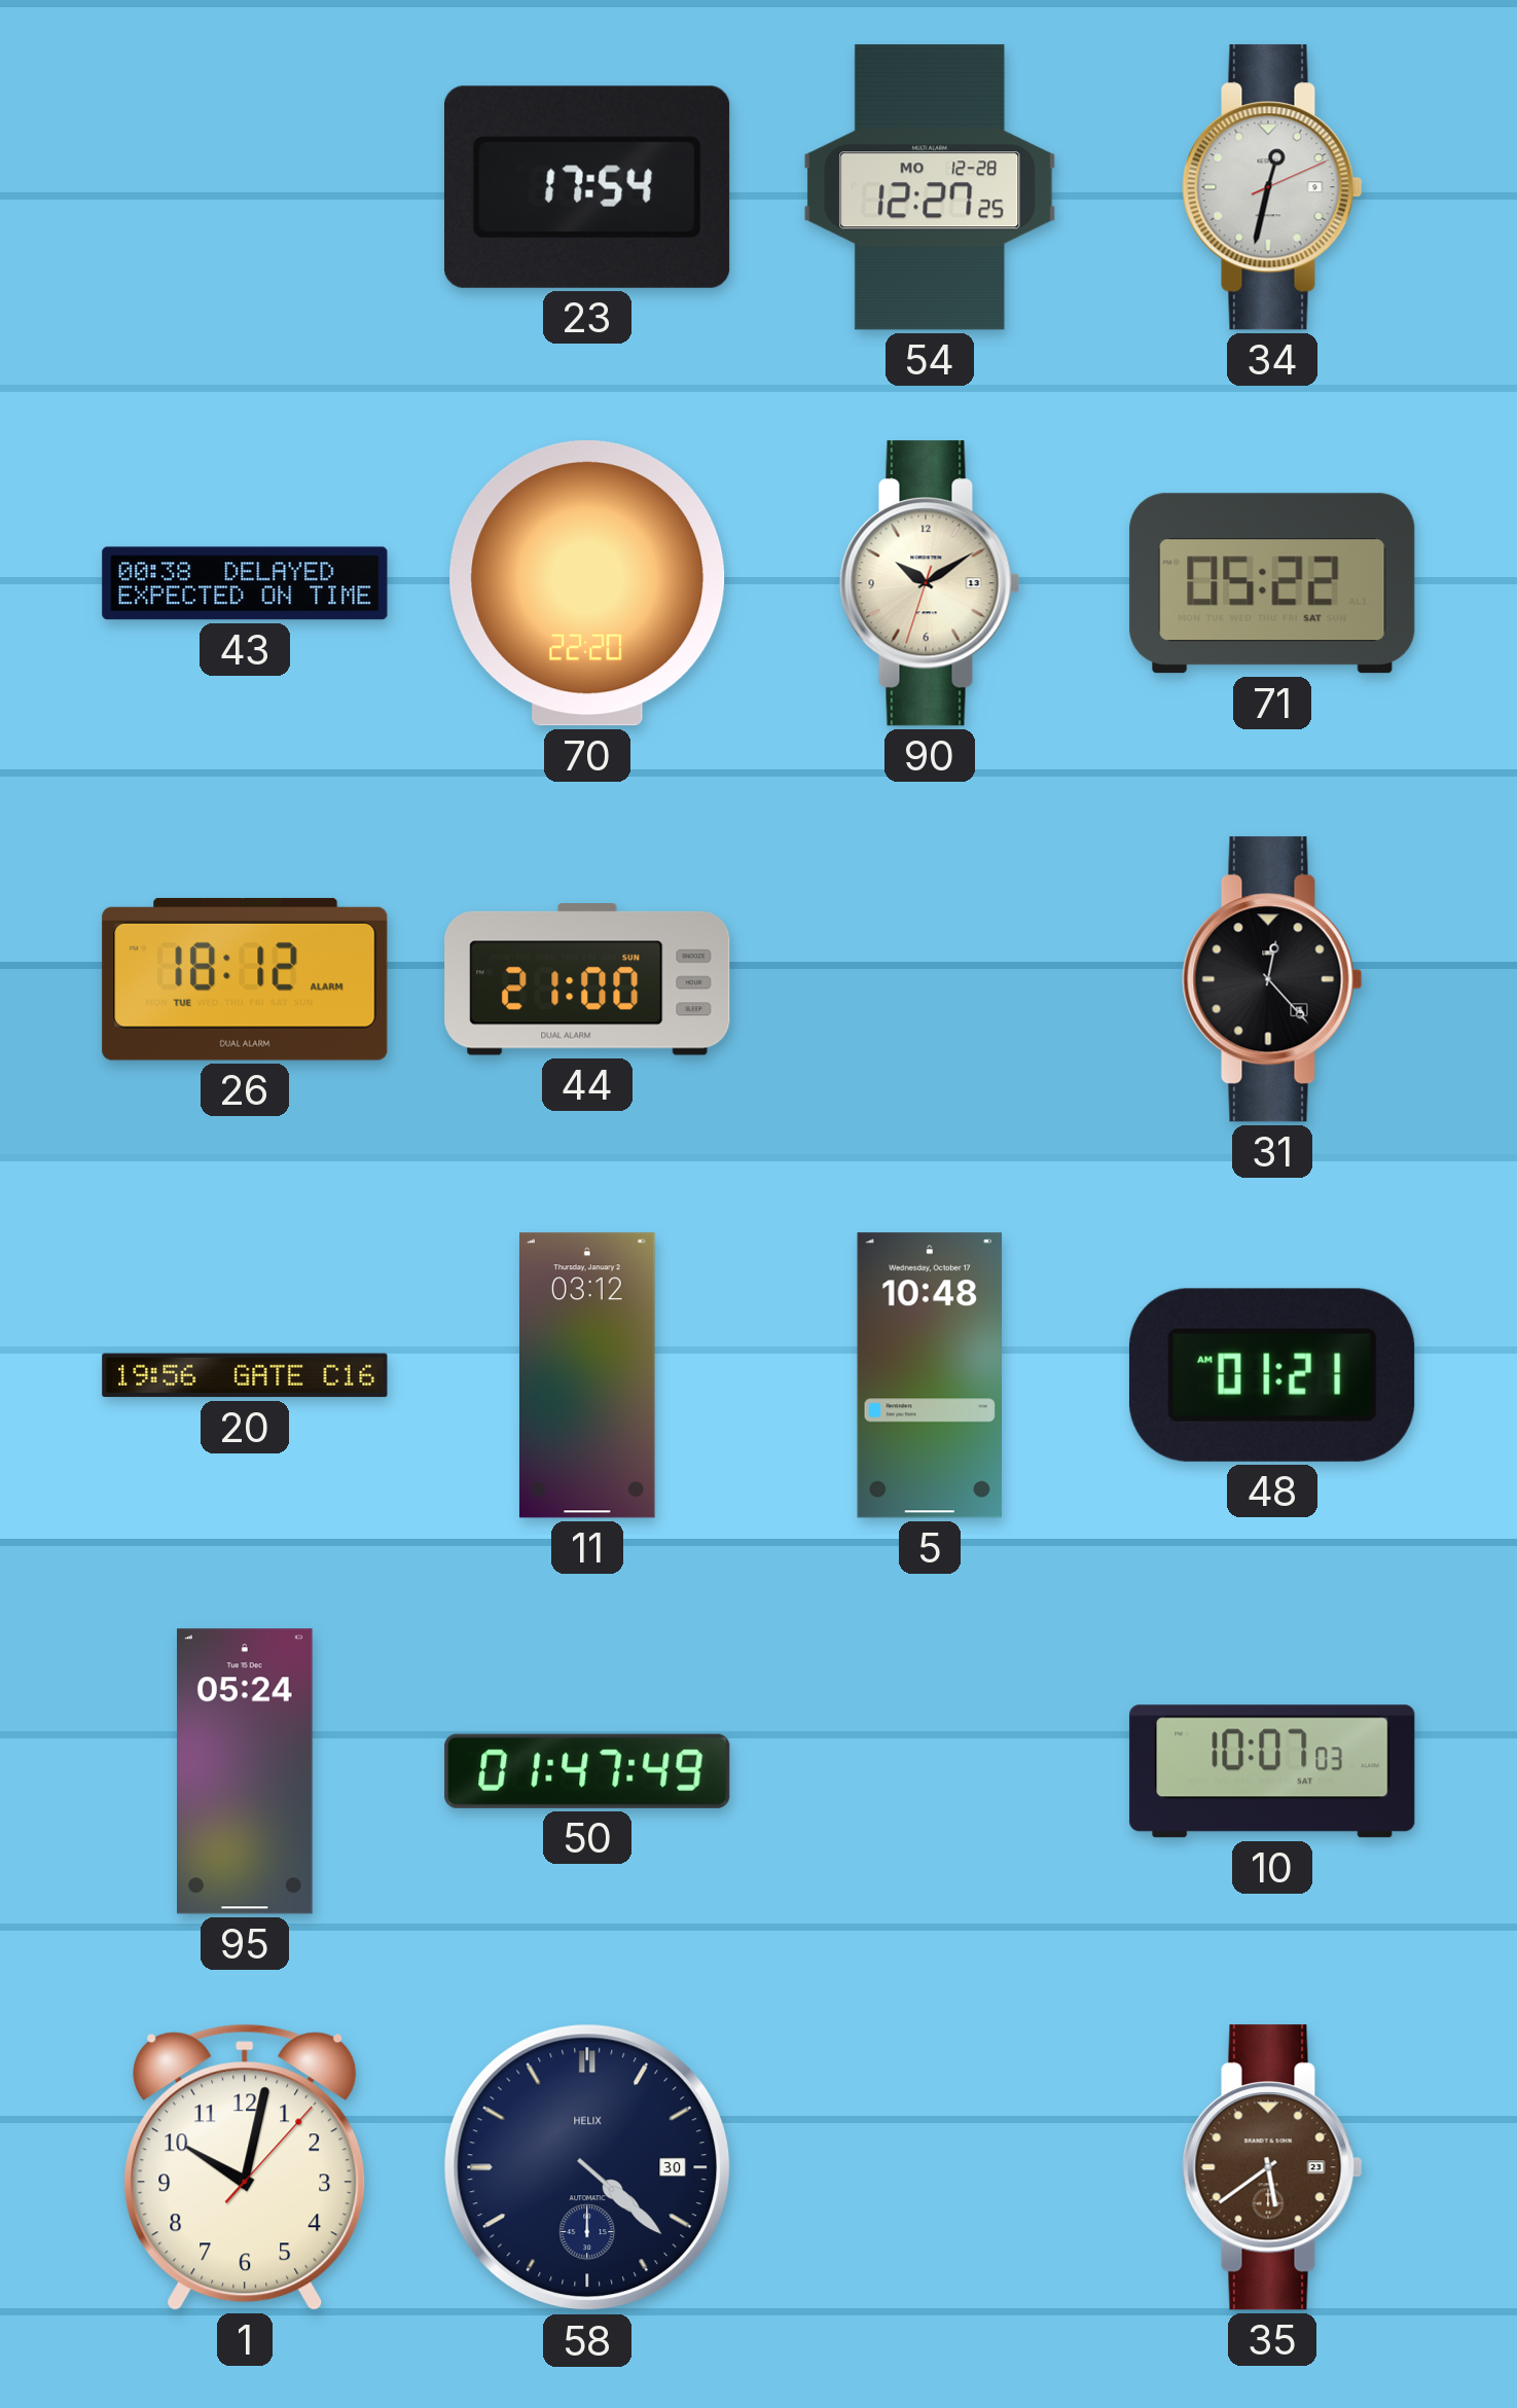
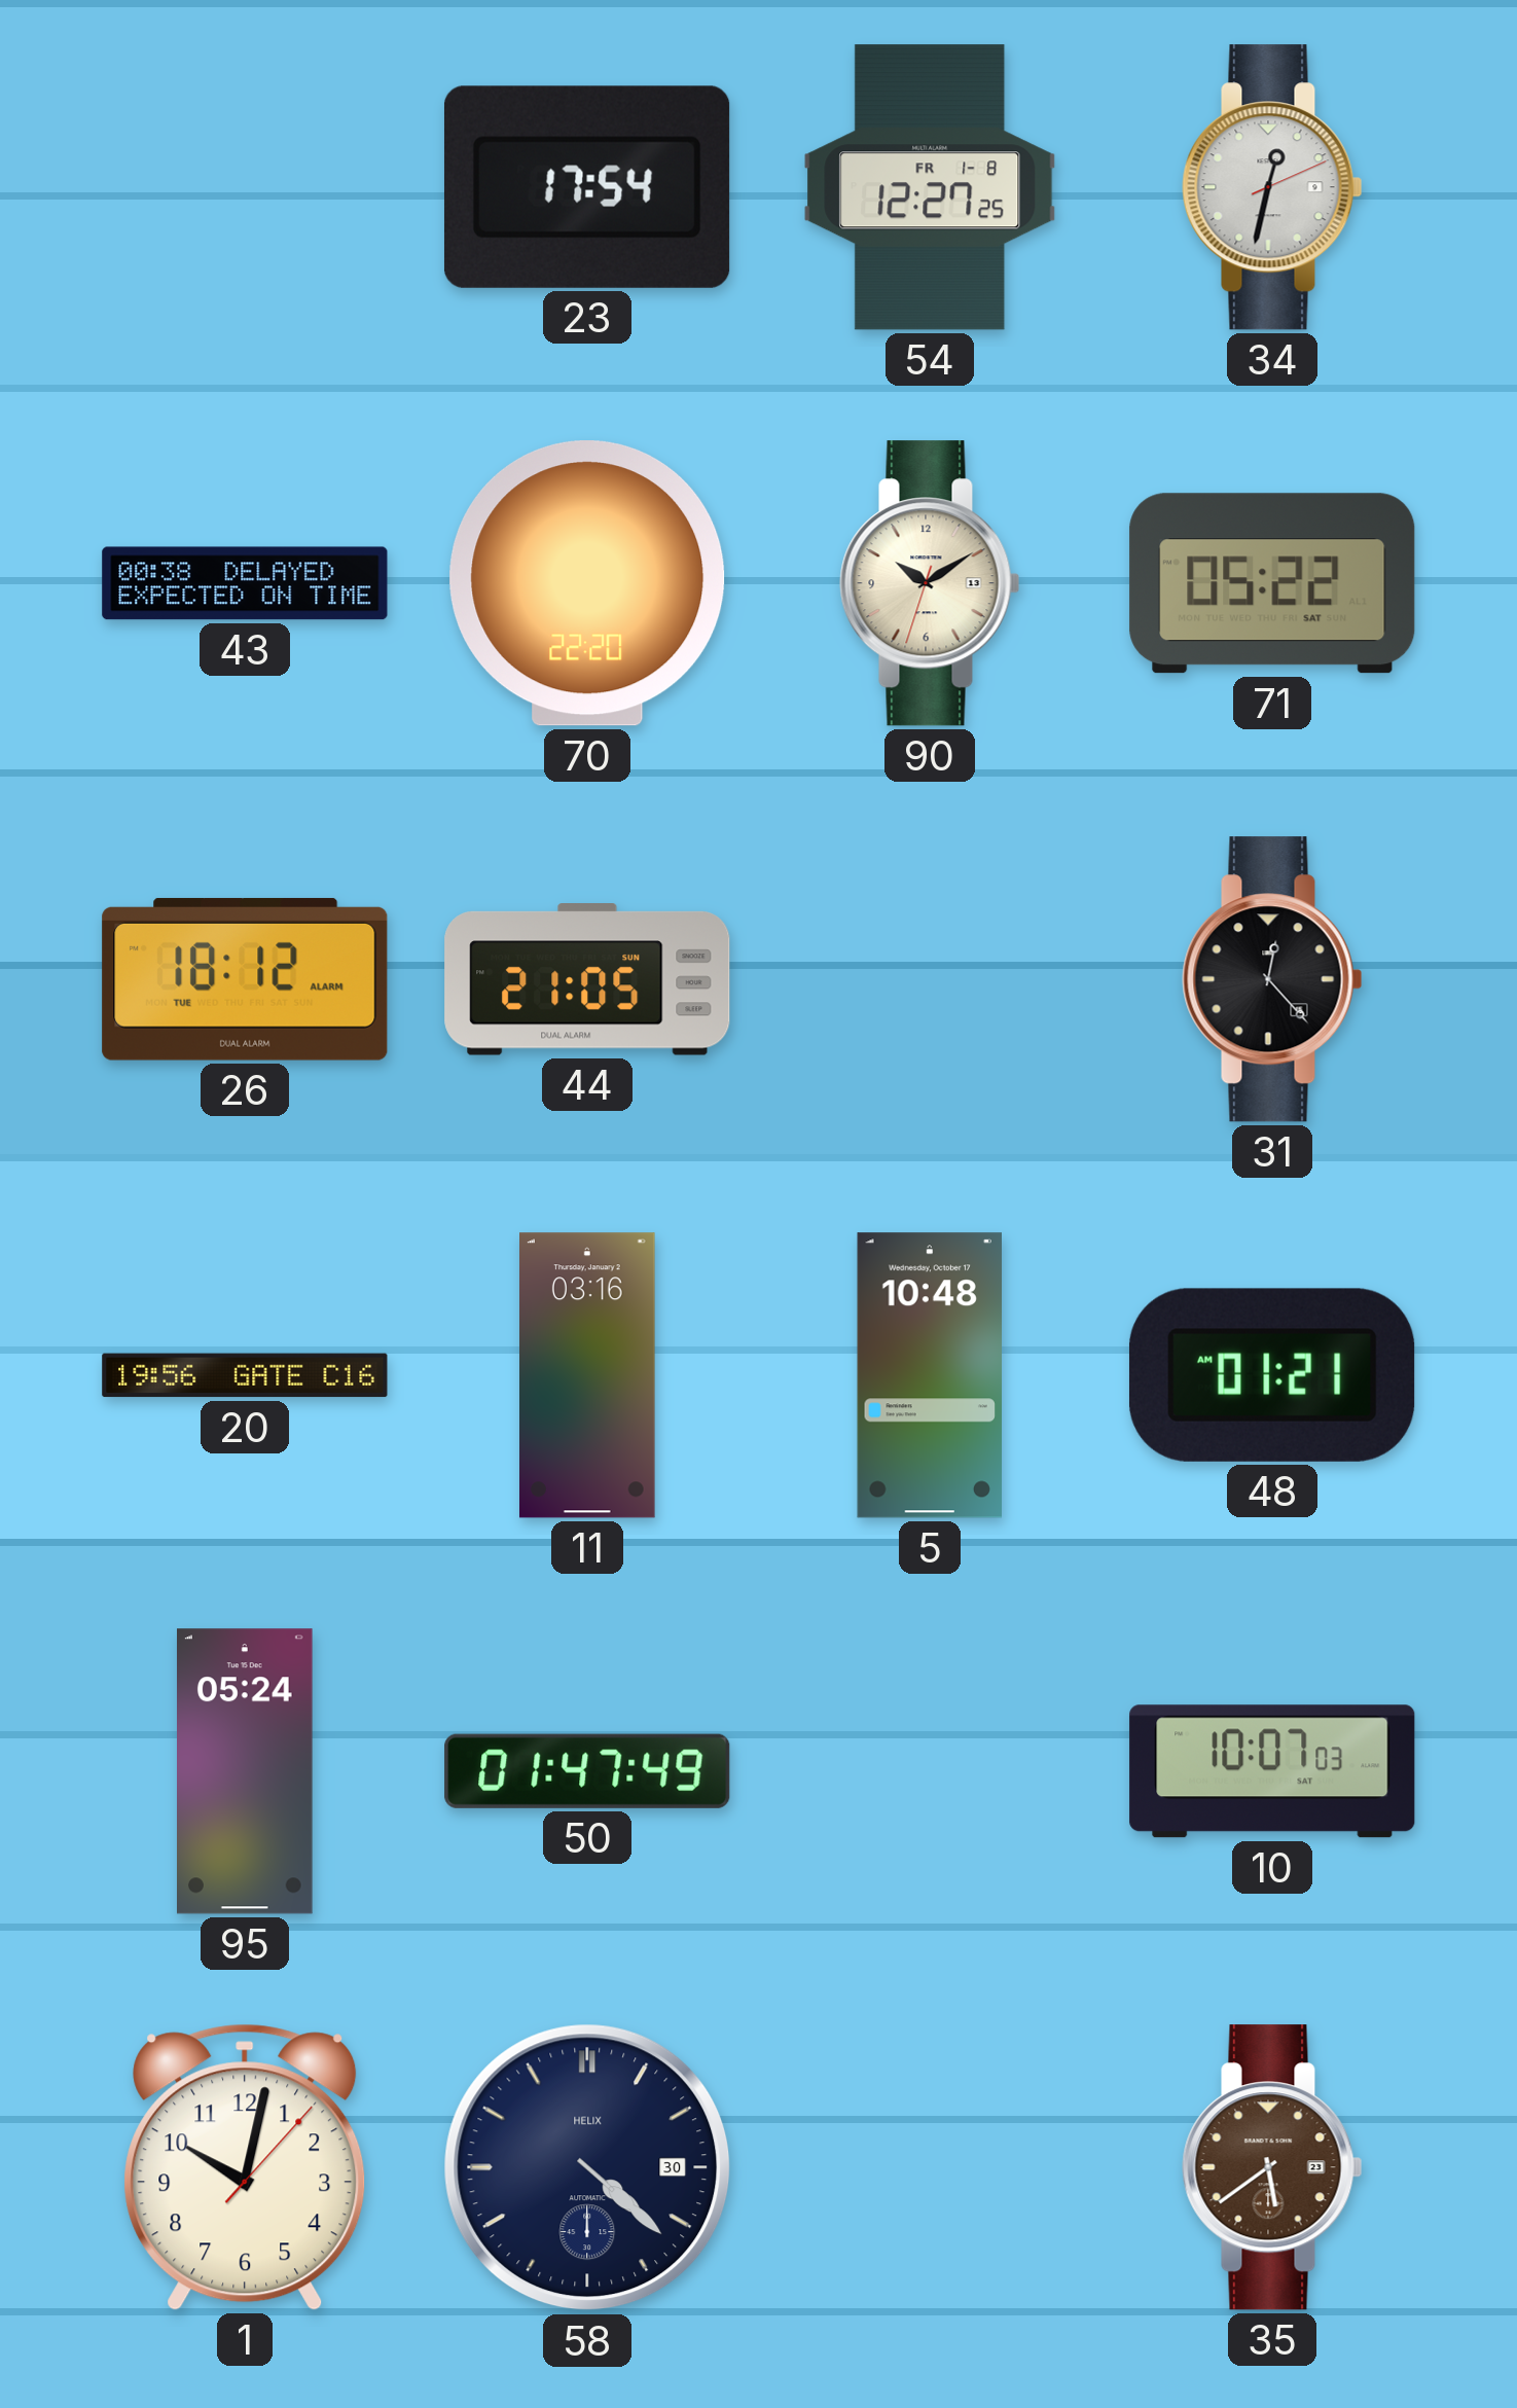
54 date: MO 12-28 -> FR 1-8
44: 21:00 -> 21:05
11: 03:12 -> 03:16
